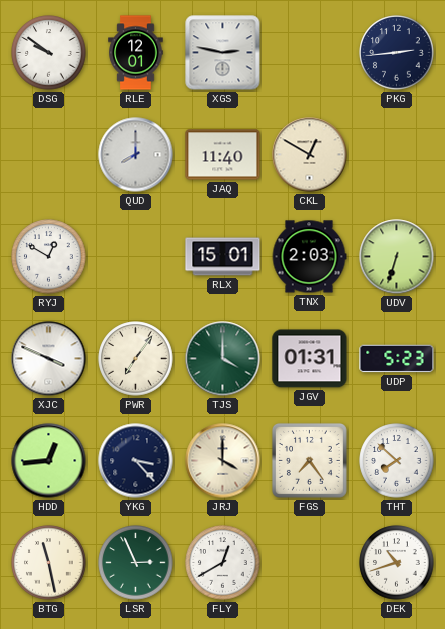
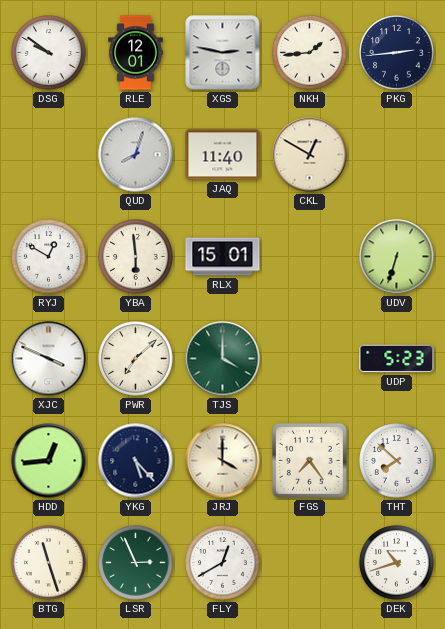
NKH: none -> 1:44
QUD: 8:00 -> 8:03
YBA: none -> 5:59
TNX: 2:03 -> none
PWR: 7:06 -> 7:08
JGV: 01:31 -> none
YKG: 3:23 -> 5:23
BTG: 11:28 -> 11:27
